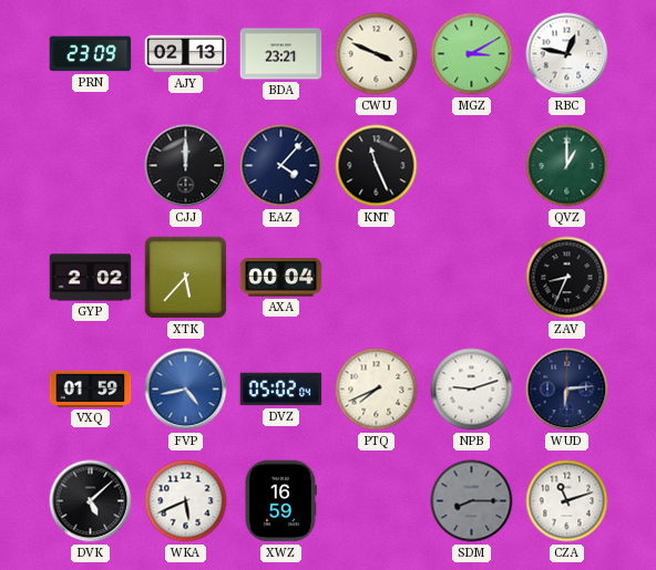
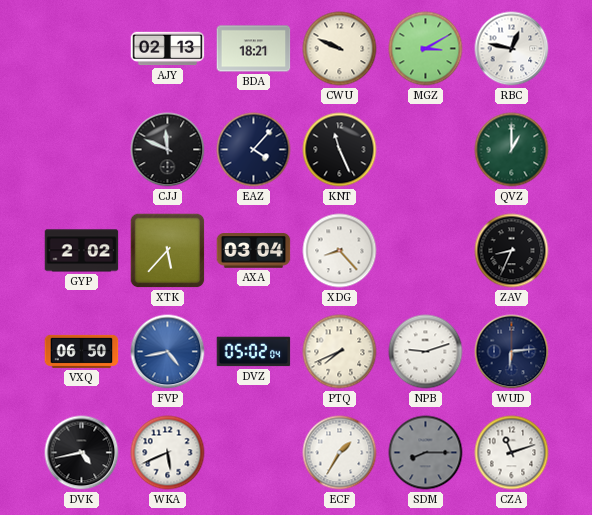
PRN: 23:09 -> none
BDA: 23:21 -> 18:21
CWU: 3:49 -> 9:49
CJJ: 12:00 -> 11:49
AXA: 00:04 -> 03:04
XDG: none -> 8:23
VXQ: 01:59 -> 06:50
DVK: 5:08 -> 4:43
XWZ: 16:59 -> none
ECF: none -> 1:35
